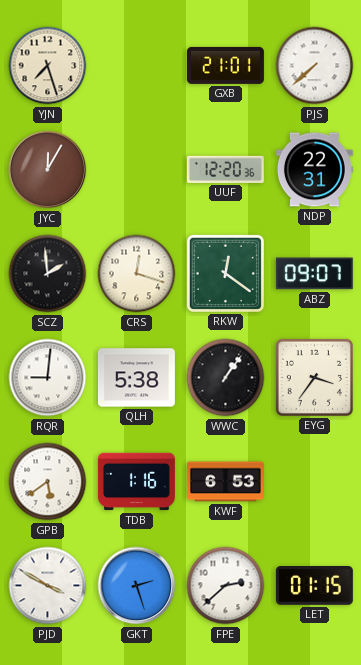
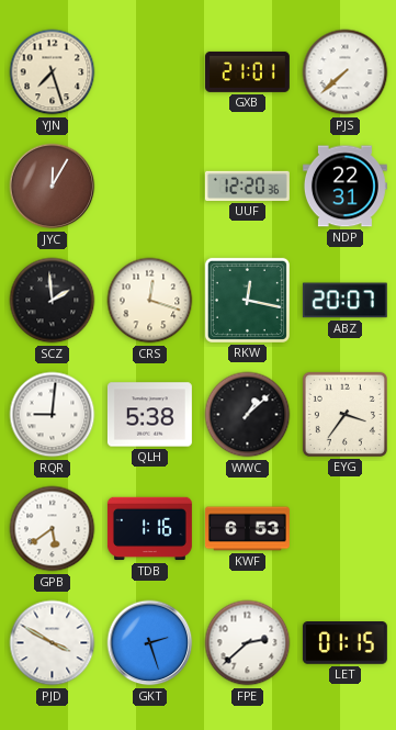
RKW: 12:21 -> 12:17
ABZ: 09:07 -> 20:07
WWC: 1:06 -> 1:08
